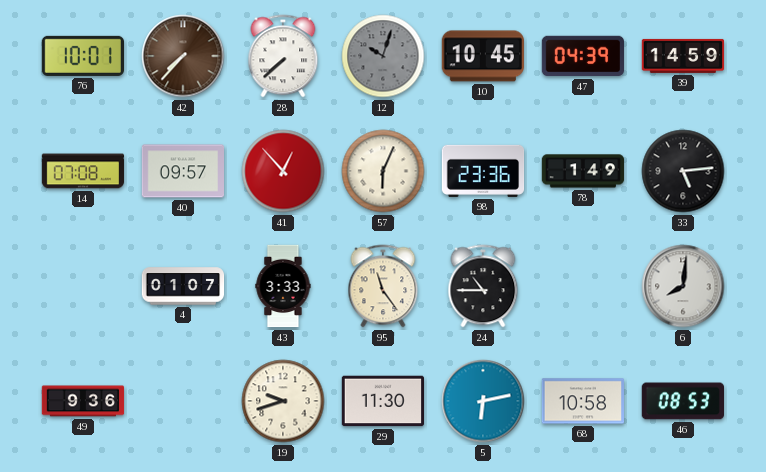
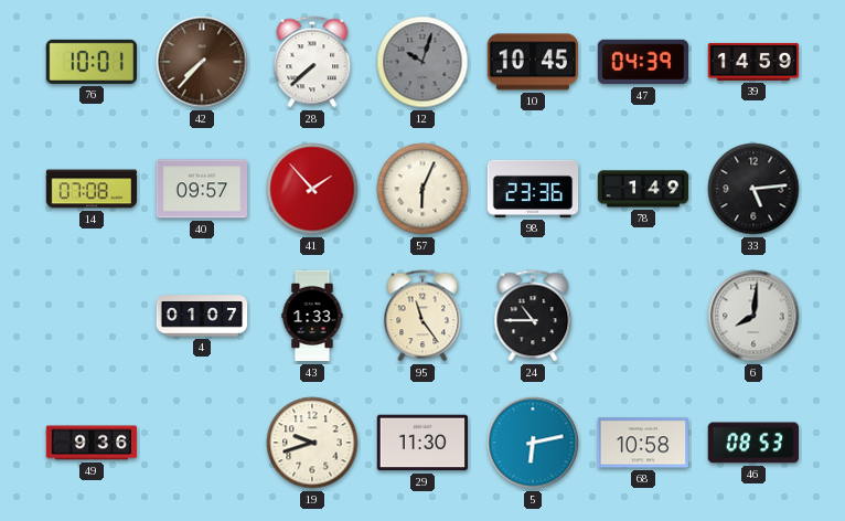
41: 12:53 -> 1:53
43: 3:33 -> 1:33
